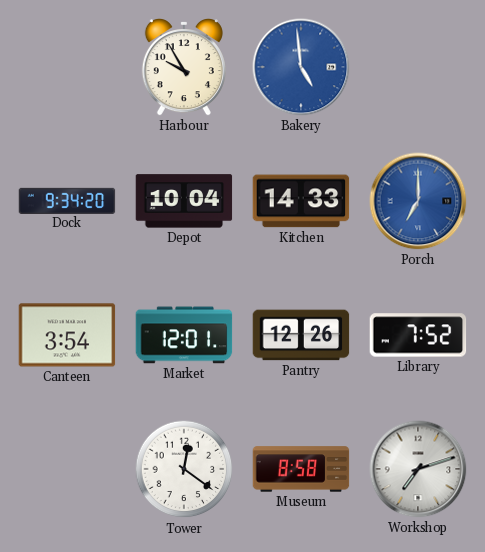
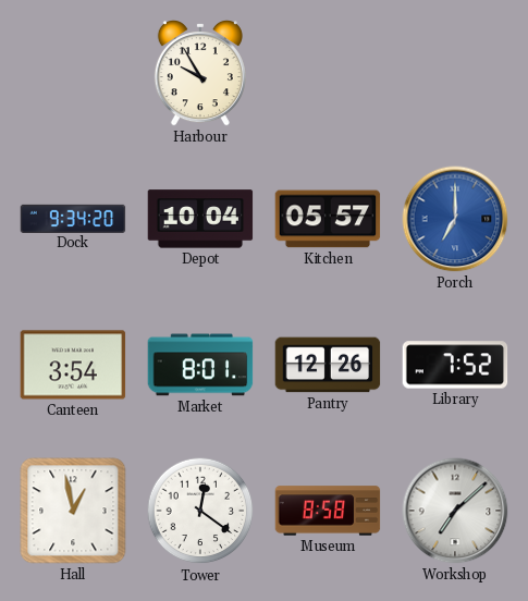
Bakery: 4:59 -> none
Kitchen: 14:33 -> 05:57
Market: 12:01 -> 8:01
Hall: none -> 12:58
Workshop: 7:12 -> 7:08
